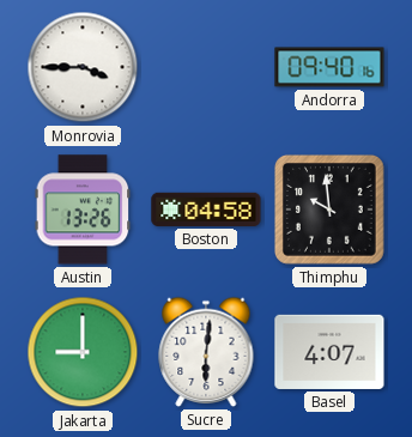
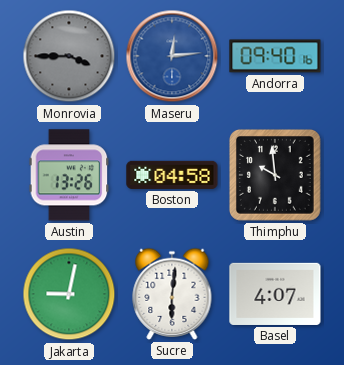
Monrovia dial: white -> grey
Maseru: none -> 12:14
Jakarta: 9:00 -> 9:02
